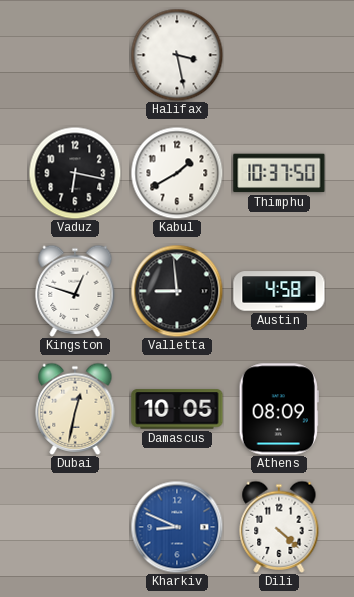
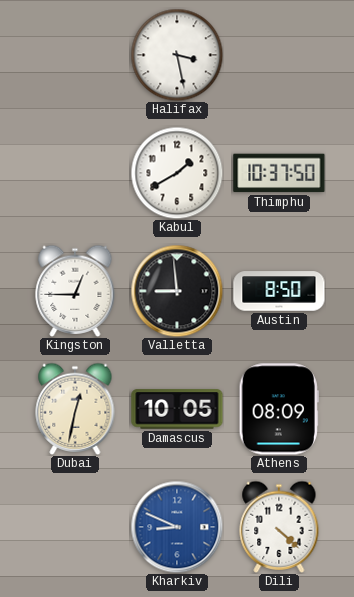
Vaduz: 6:17 -> none
Kingston: 12:48 -> 12:45
Austin: 4:58 -> 8:50
